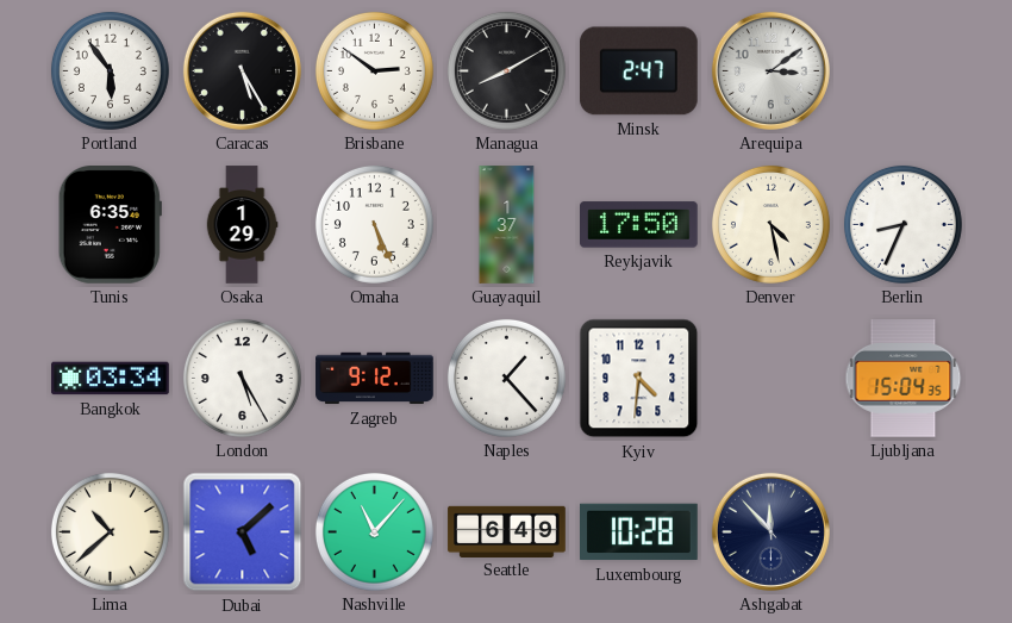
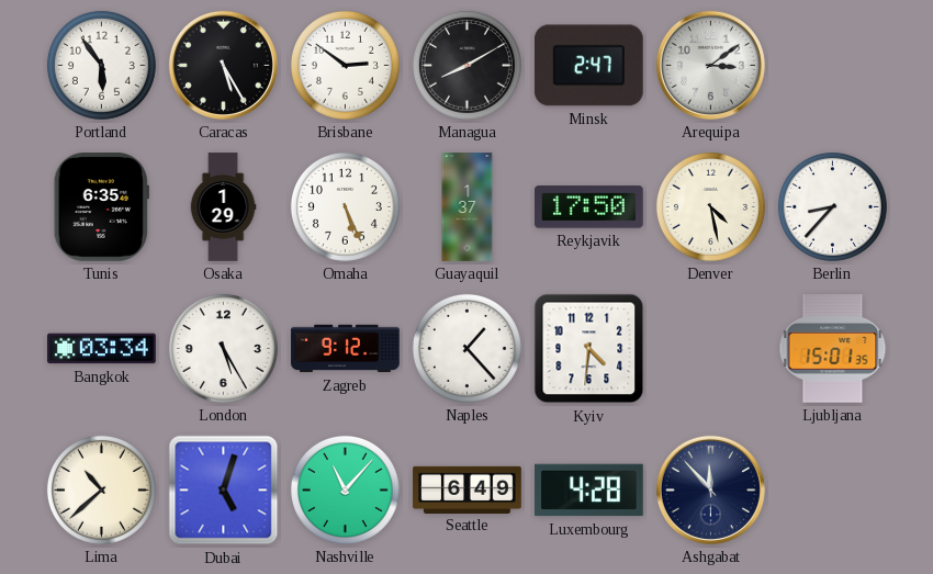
Berlin: 8:34 -> 8:37
Ljubljana: 15:04 -> 15:01
Dubai: 5:08 -> 5:03
Luxembourg: 10:28 -> 4:28
